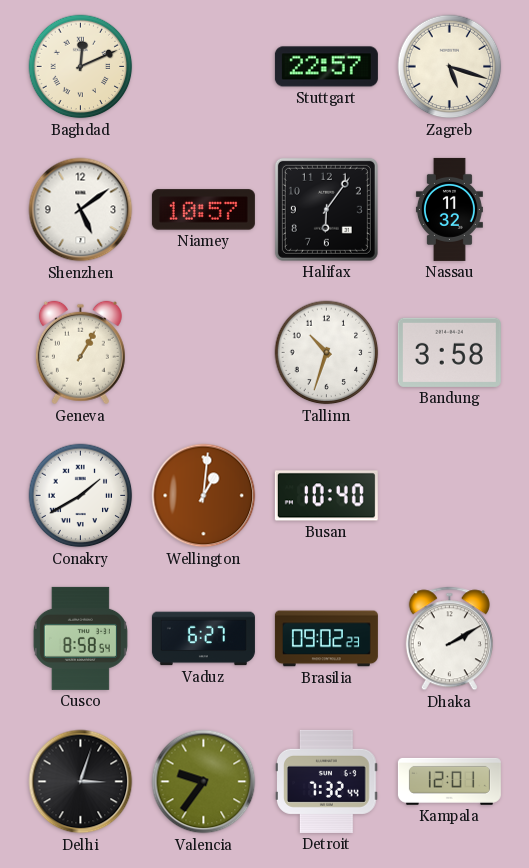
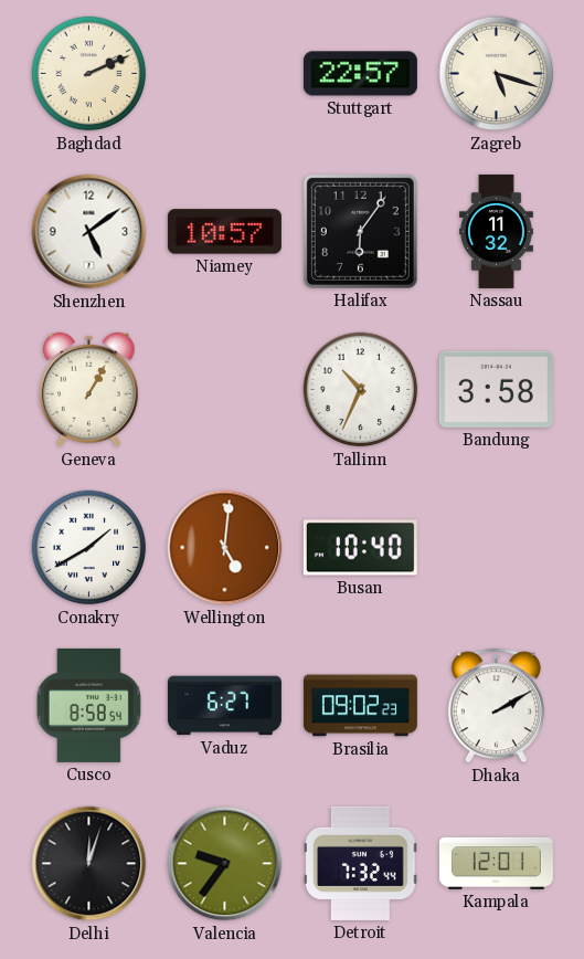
Baghdad: 12:11 -> 2:11
Tallinn: 10:33 -> 10:34
Wellington: 1:01 -> 5:01
Delhi: 3:03 -> 12:03
